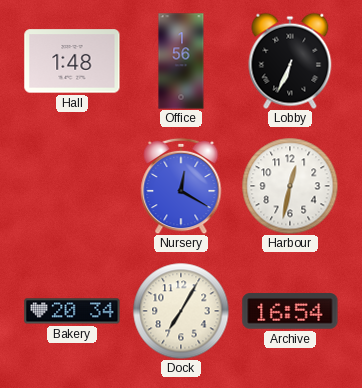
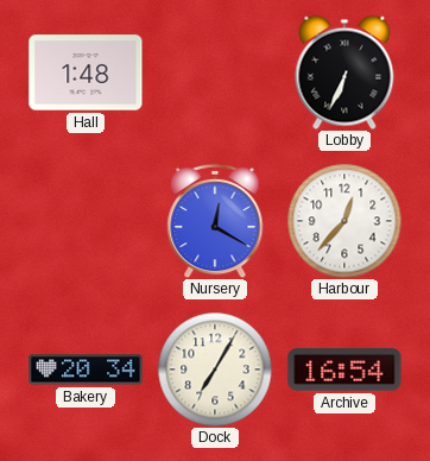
Office: 1:56 -> none
Harbour: 12:32 -> 12:37
